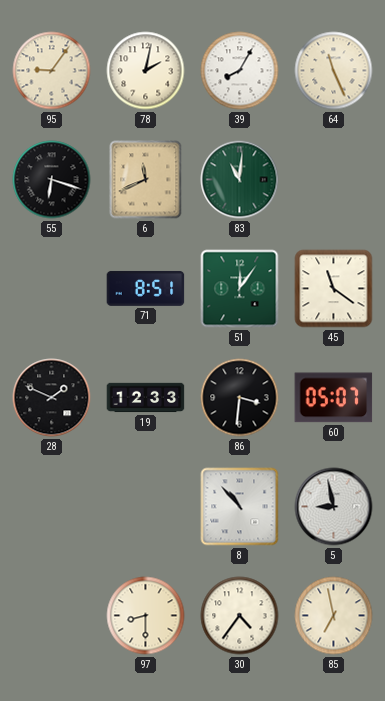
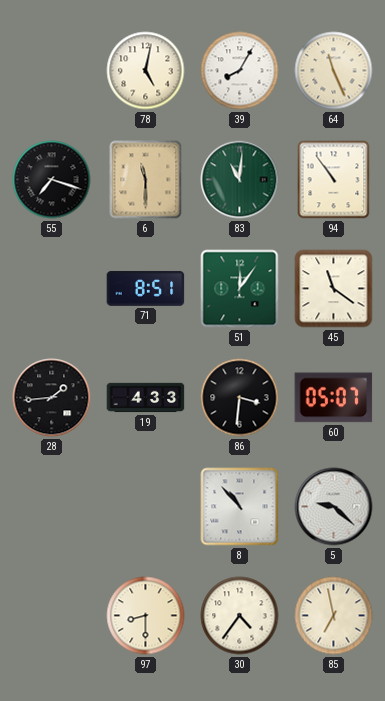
95: 9:06 -> none
78: 2:02 -> 5:02
55: 6:18 -> 7:18
6: 11:41 -> 11:30
94: none -> 10:54
28: 1:49 -> 1:44
19: 12:33 -> 4:33
5: 8:58 -> 9:22
